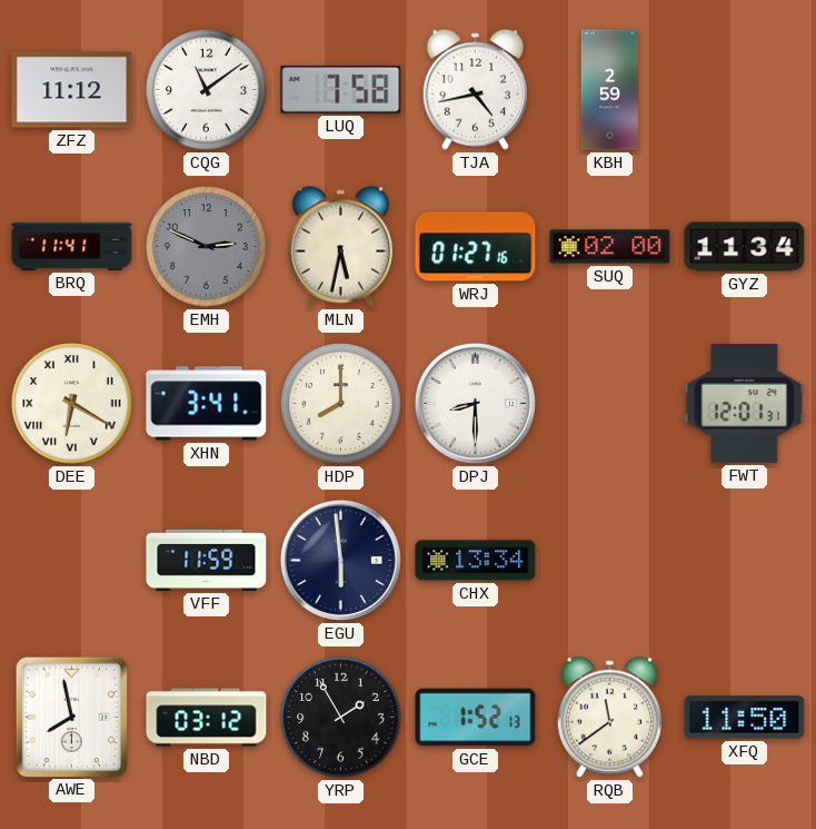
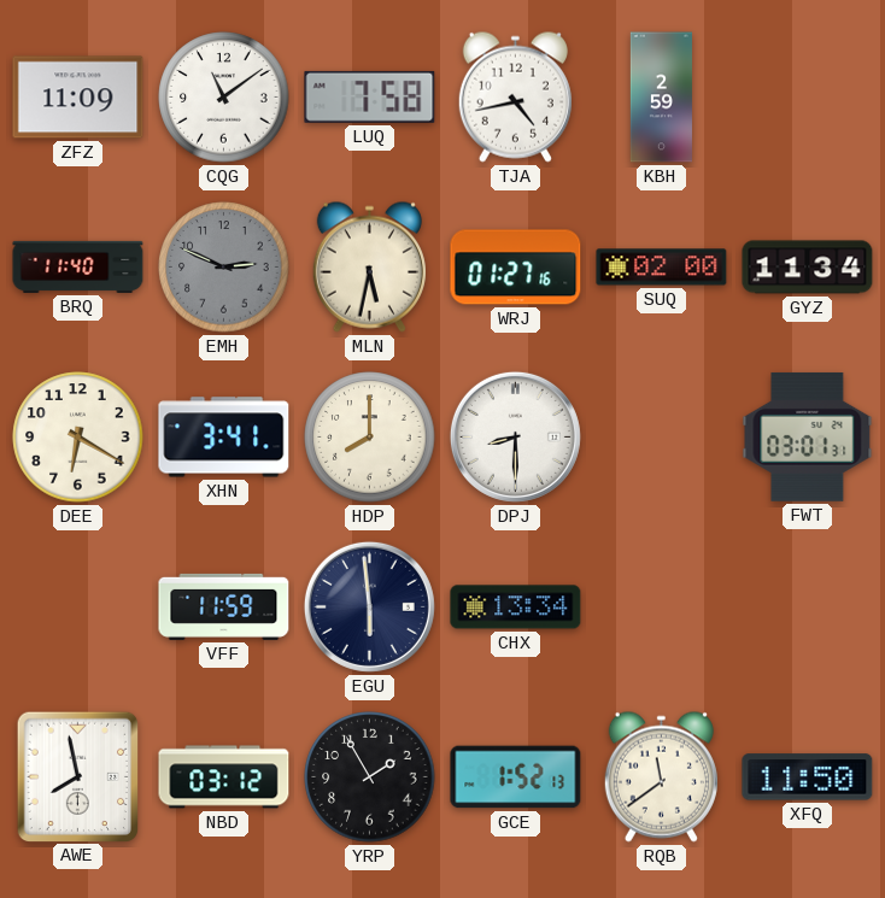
ZFZ: 11:12 -> 11:09
BRQ: 11:41 -> 11:40
DEE numerals: Roman -> Arabic
FWT: 12:01 -> 03:01
